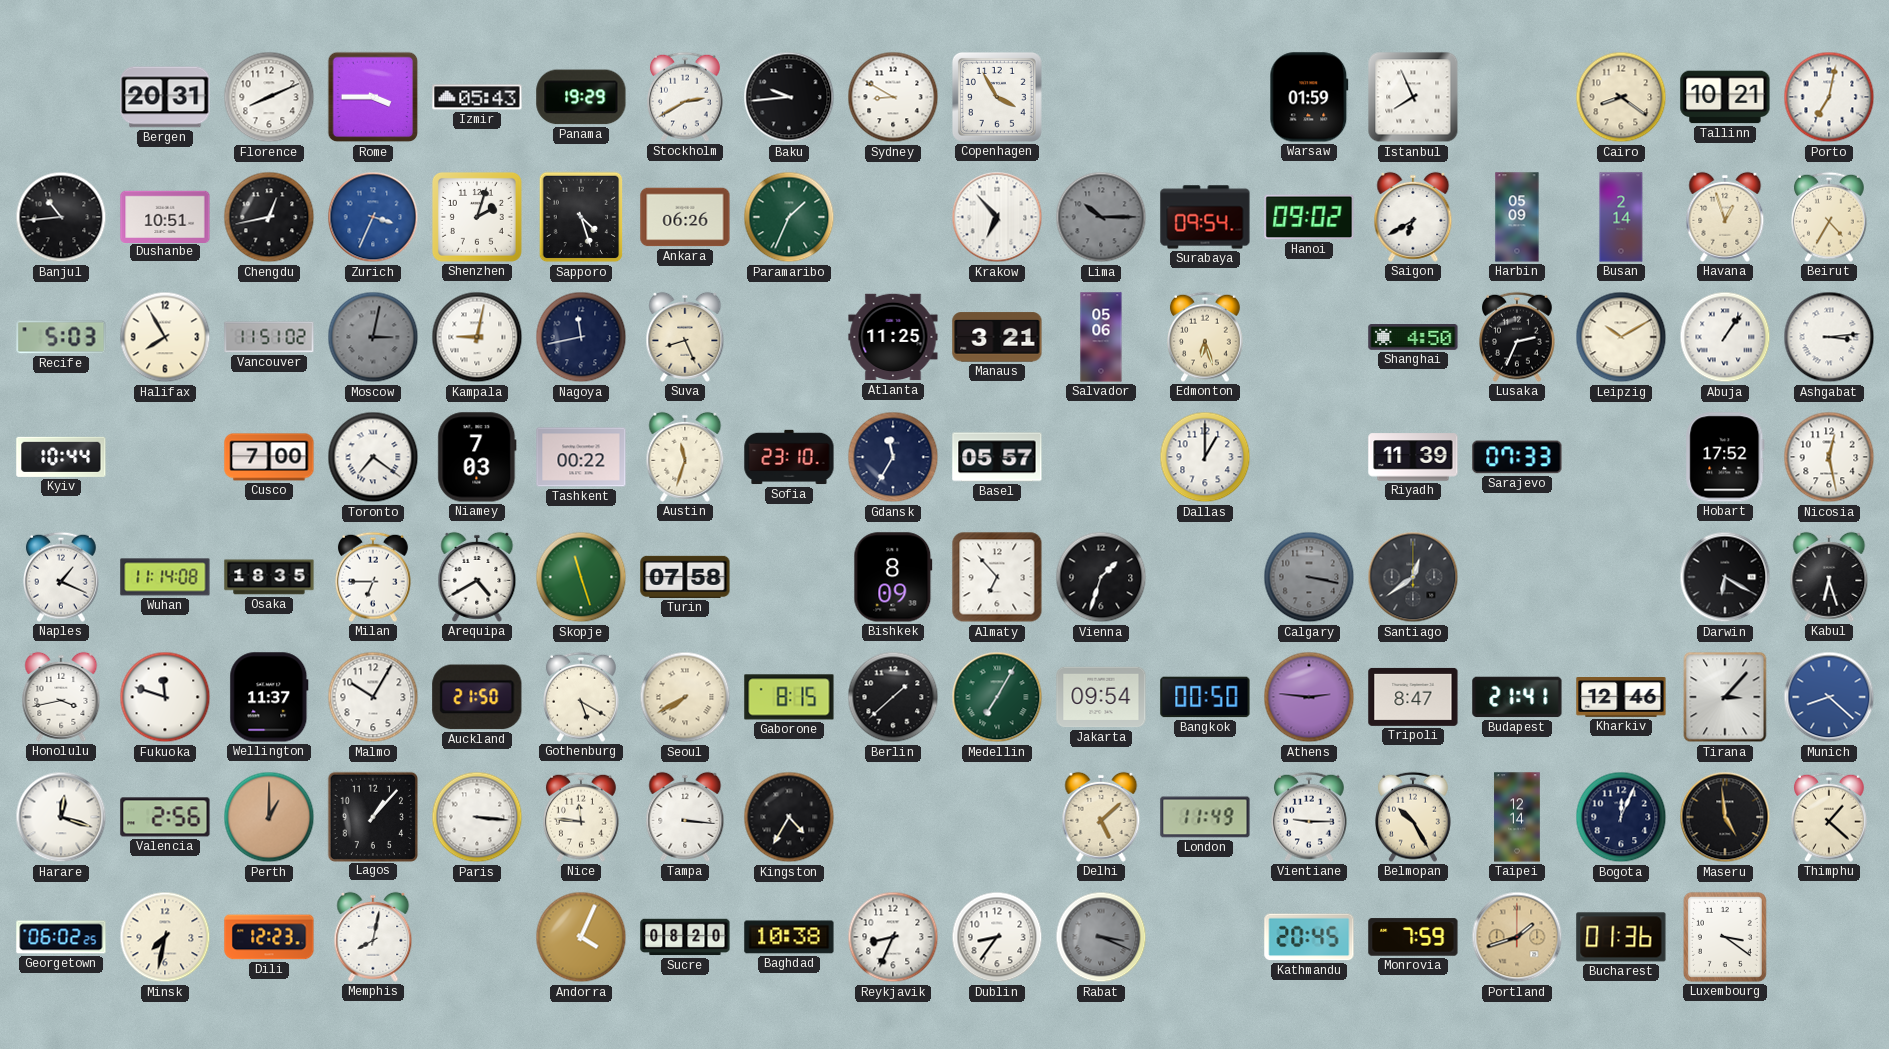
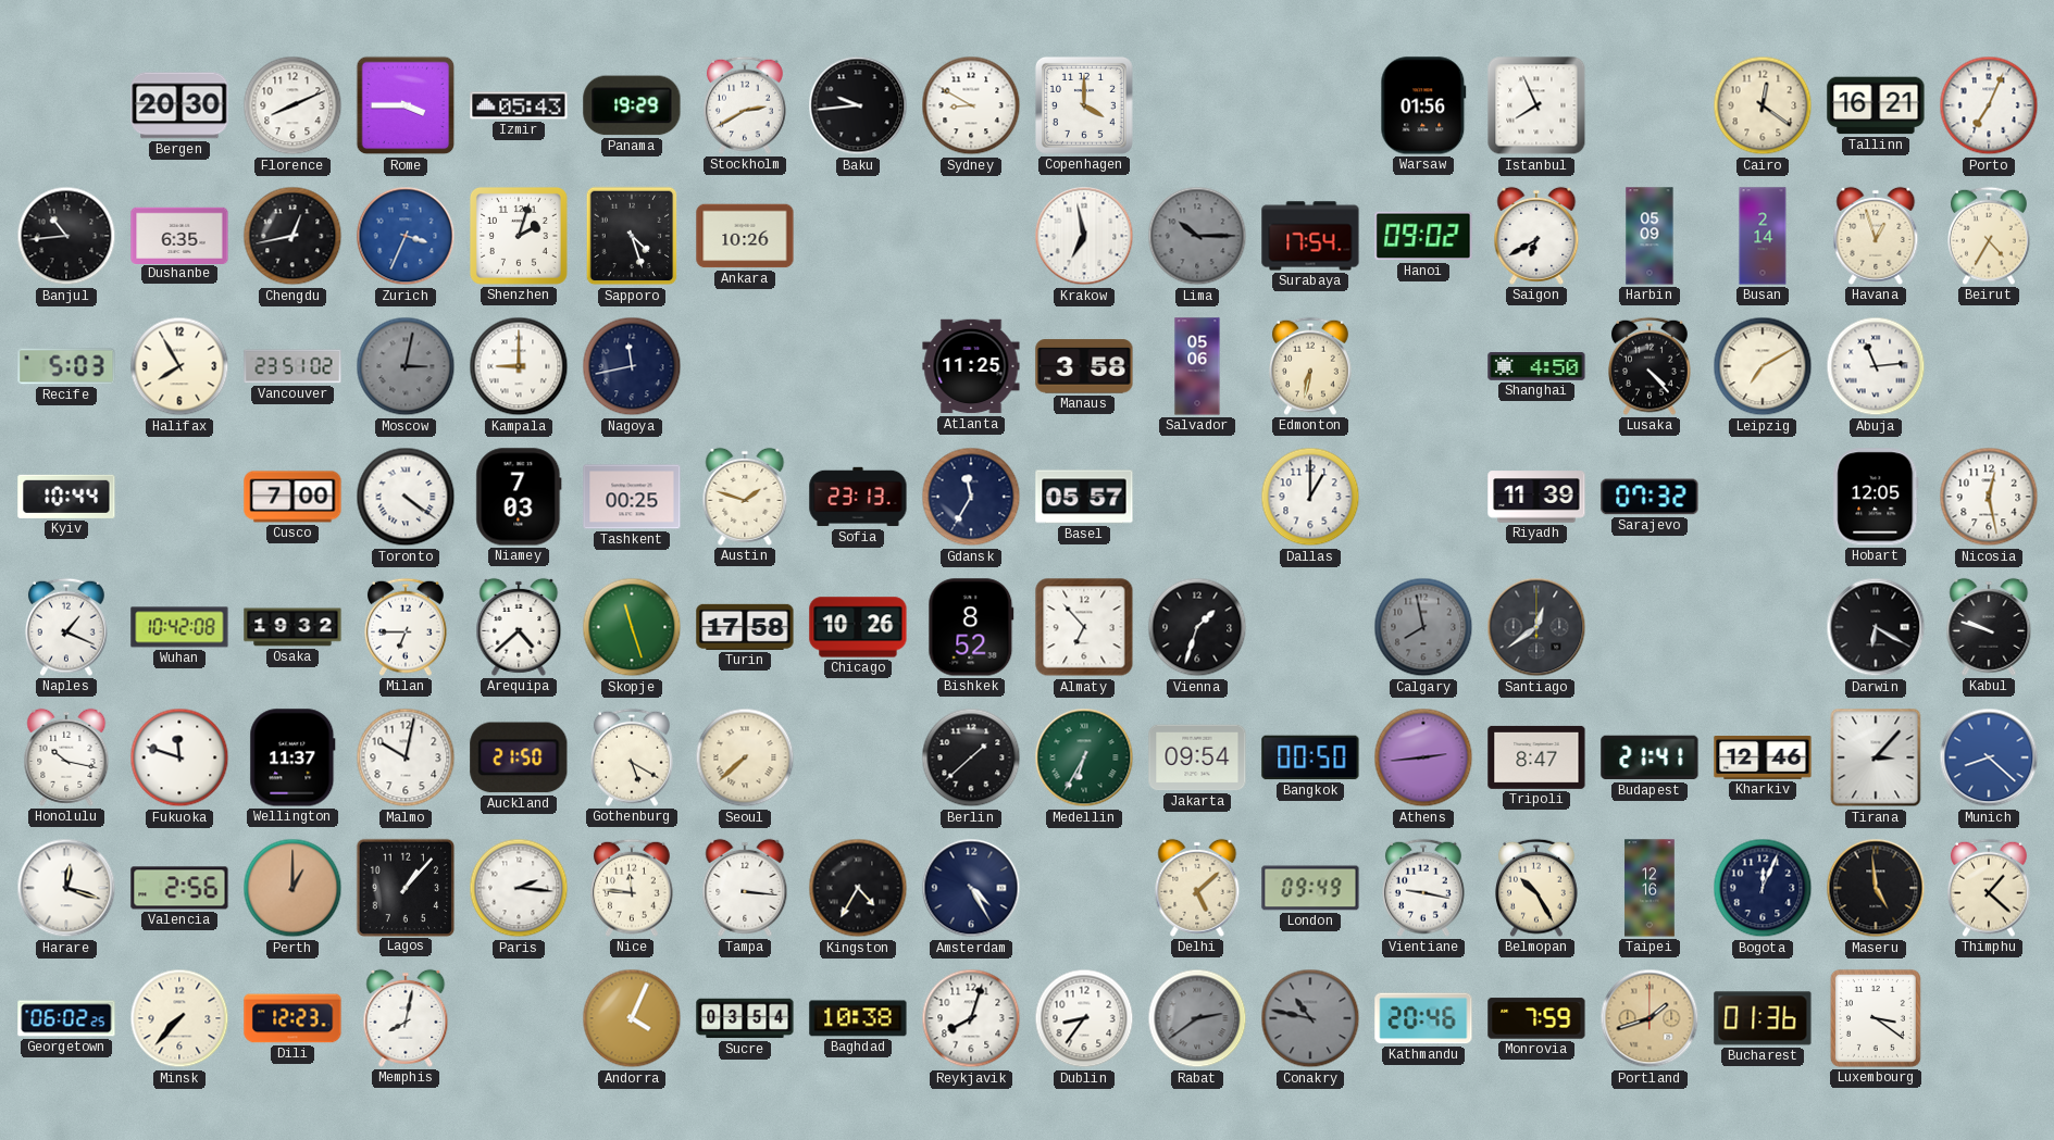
Bergen: 20:31 -> 20:30
Copenhagen: 3:55 -> 4:00
Warsaw: 01:59 -> 01:56
Cairo: 8:21 -> 12:21
Tallinn: 10:21 -> 16:21
Porto: 7:02 -> 7:04
Dushanbe: 10:51 -> 6:35
Ankara: 06:26 -> 10:26
Paramaribo: 1:34 -> none
Krakow: 6:53 -> 6:58
Surabaya: 09:54 -> 17:54
Vancouver: 11:51 -> 23:51
Kampala: 9:02 -> 9:00
Suva: 8:26 -> none
Manaus: 3:21 -> 3:58
Edmonton: 6:27 -> 6:32
Lusaka: 2:34 -> 4:23
Leipzig: 10:10 -> 7:10
Abuja: 1:06 -> 11:14
Ashgabat: 3:14 -> none
Toronto: 7:21 -> 4:21
Tashkent: 00:22 -> 00:25
Austin: 11:33 -> 1:48
Sofia: 23:10 -> 23:13
Sarajevo: 07:33 -> 07:32
Hobart: 17:52 -> 12:05
Wuhan: 11:14 -> 10:42
Osaka: 18:35 -> 19:32
Arequipa: 4:40 -> 4:38
Turin: 07:58 -> 17:58
Chicago: none -> 10:26
Bishkek: 8:09 -> 8:52
Calgary: 3:17 -> 7:58
Kabul: 6:27 -> 9:48
Honolulu: 3:43 -> 10:17
Malmo: 10:05 -> 10:02
Seoul: 7:40 -> 7:38
Gaborone: 8:15 -> none
Medellin: 7:05 -> 6:35
Athens: 2:46 -> 2:44
Paris: 3:16 -> 2:16
Amsterdam: none -> 4:25
London: 11:49 -> 09:49
Vientiane: 9:15 -> 9:17
Taipei: 12:14 -> 12:16
Minsk: 7:32 -> 7:37
Sucre: 08:20 -> 03:54
Reykjavik: 8:34 -> 8:03
Rabat: 3:19 -> 2:39
Conakry: none -> 10:47
Kathmandu: 20:45 -> 20:46
